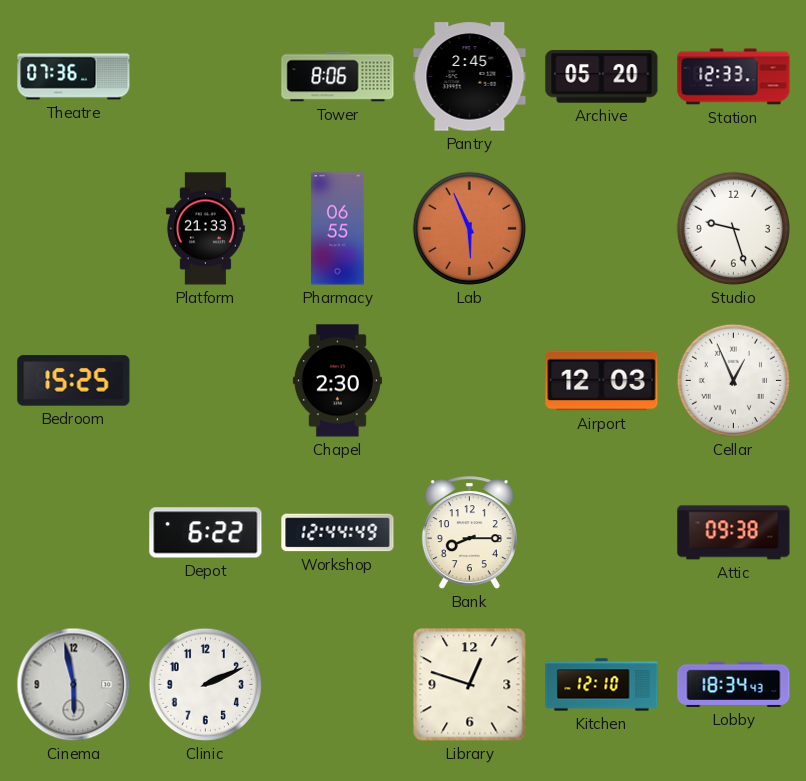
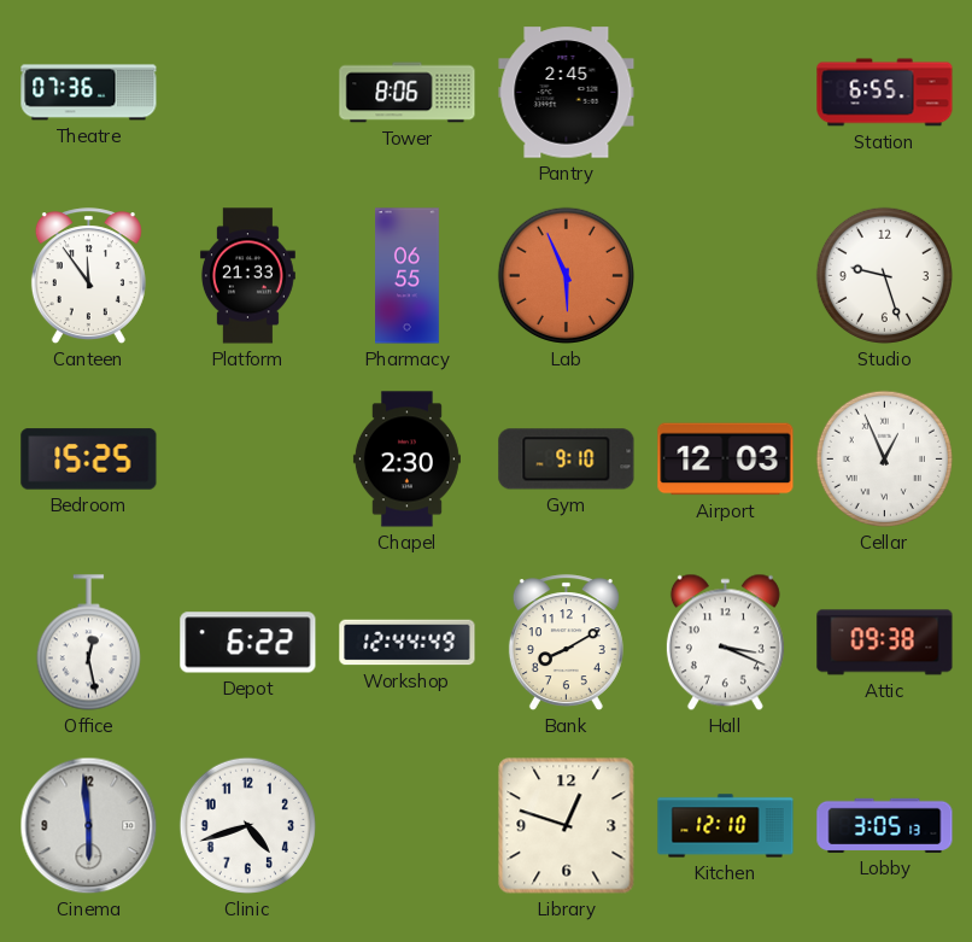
Archive: 05:20 -> none
Station: 12:33 -> 6:55
Canteen: none -> 11:54
Gym: none -> 9:10
Office: none -> 12:28
Bank: 8:15 -> 8:10
Hall: none -> 3:19
Cinema: 5:58 -> 5:59
Clinic: 2:11 -> 4:42
Lobby: 18:34 -> 3:05
